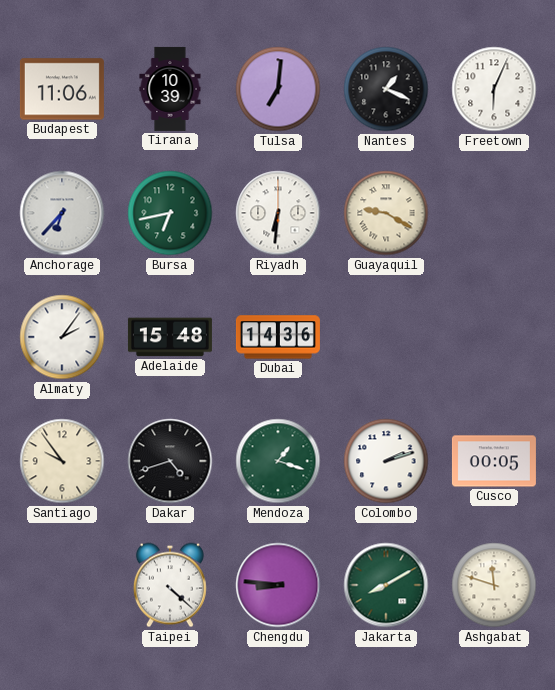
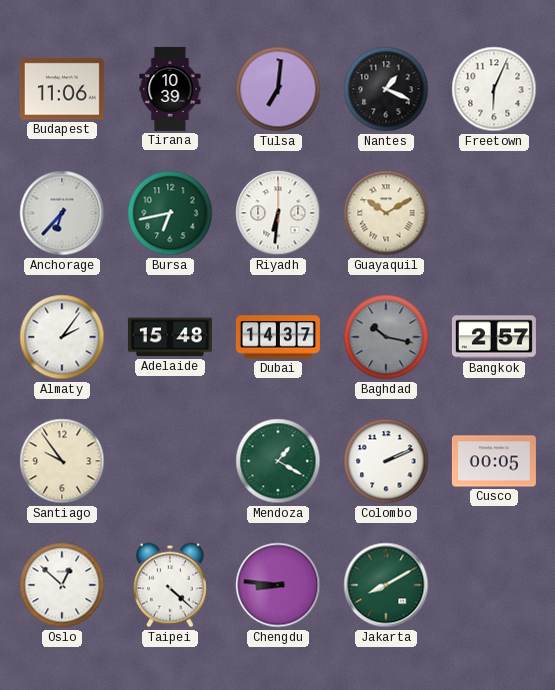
Guayaquil: 9:20 -> 10:10
Dubai: 14:36 -> 14:37
Baghdad: none -> 10:17
Bangkok: none -> 2:57
Dakar: 4:42 -> none
Mendoza: 1:18 -> 1:20
Colombo: 2:12 -> 2:11
Oslo: none -> 12:52
Ashgabat: 11:48 -> none
